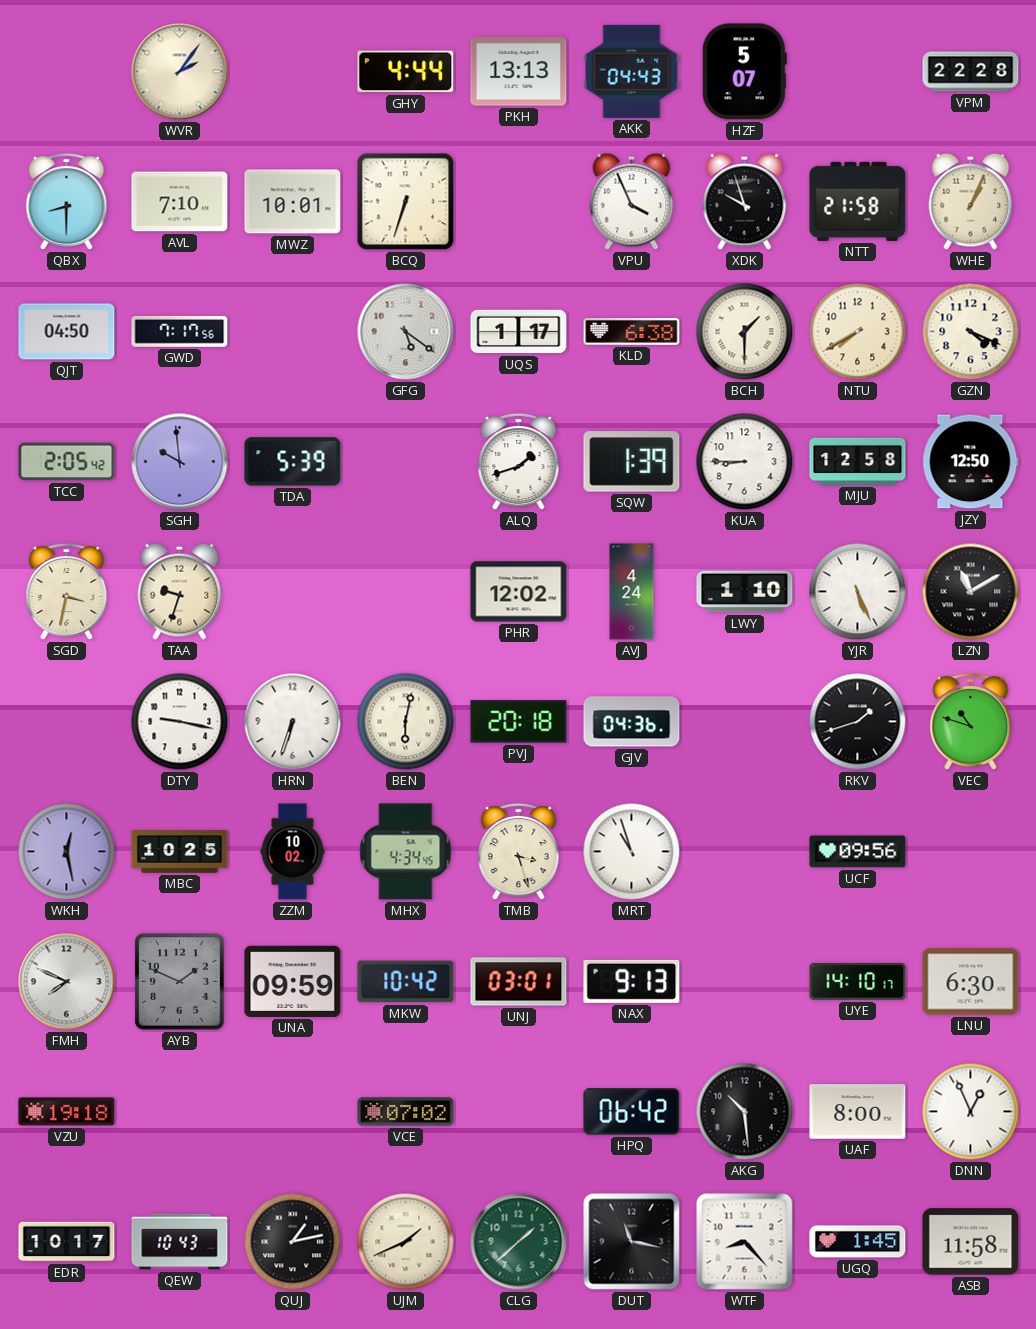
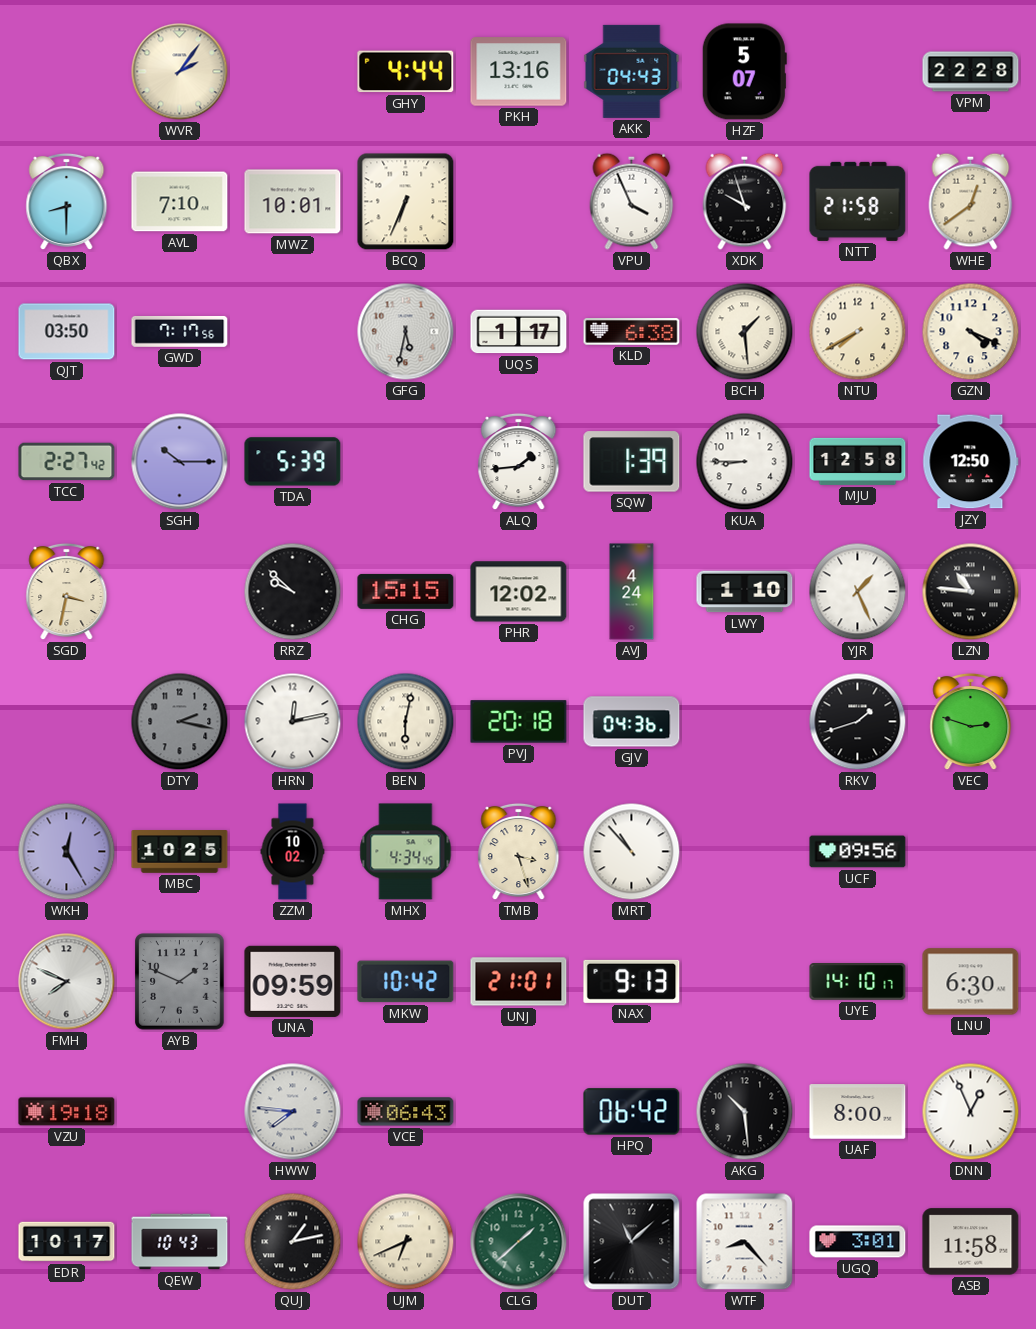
PKH: 13:13 -> 13:16
BCQ: 6:33 -> 6:34
WHE: 1:04 -> 12:39
QJT: 04:50 -> 03:50
GFG: 5:21 -> 5:32
BCH: 1:30 -> 1:29
TCC: 2:05 -> 2:27
SGH: 9:59 -> 10:15
ALQ: 1:42 -> 1:44
TAA: 9:33 -> none
RRZ: none -> 9:52
CHG: none -> 15:15
YJR: 5:26 -> 1:26
LZN: 11:10 -> 10:46
DTY: 9:17 -> 2:17
DTY dial: white -> grey
HRN: 6:33 -> 12:13
VEC: 10:48 -> 2:48
WKH: 12:28 -> 12:25
MRT: 10:57 -> 10:53
UNJ: 03:01 -> 21:01
HWW: none -> 7:46
VCE: 07:02 -> 06:43
UJM: 1:41 -> 6:41
DUT: 11:17 -> 11:08
UGQ: 1:45 -> 3:01
